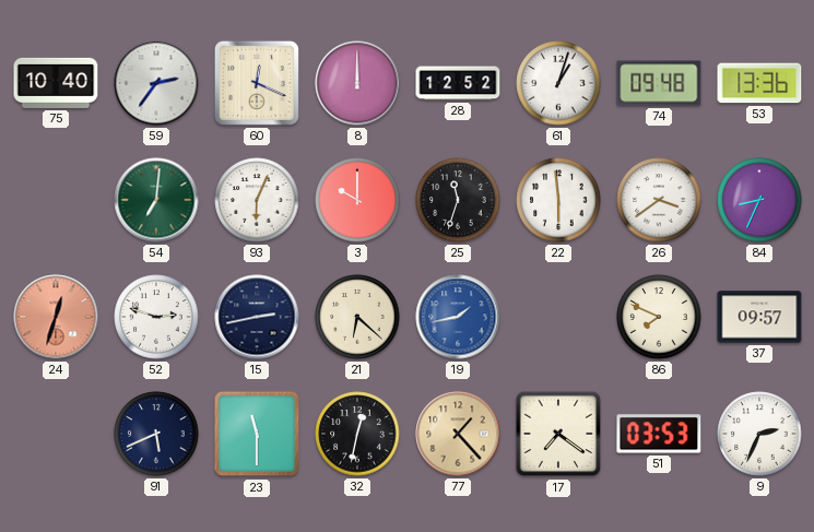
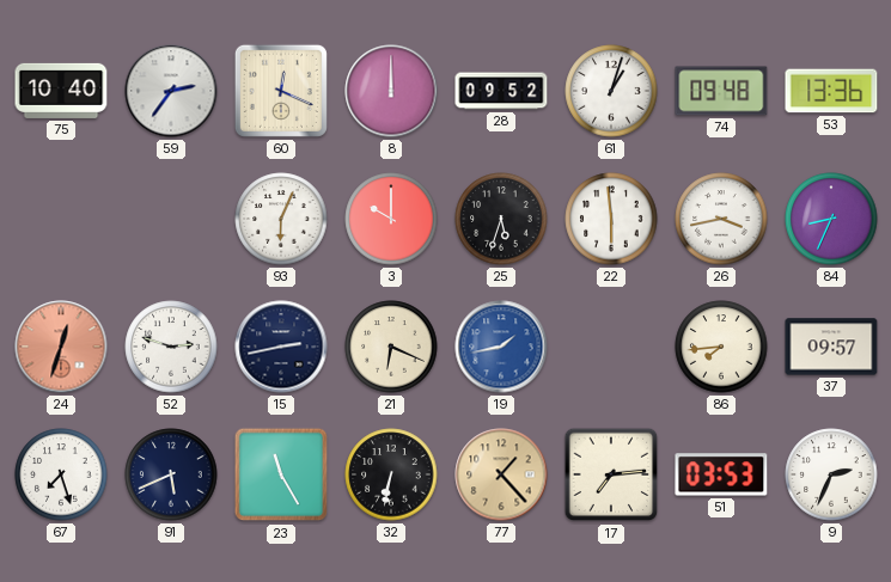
28: 12:52 -> 09:52
54: 7:01 -> none
25: 11:33 -> 5:33
26: 3:39 -> 3:43
21: 6:22 -> 6:19
86: 7:49 -> 7:44
67: none -> 7:27
23: 11:30 -> 11:25
32: 12:32 -> 6:32
17: 7:21 -> 7:14
